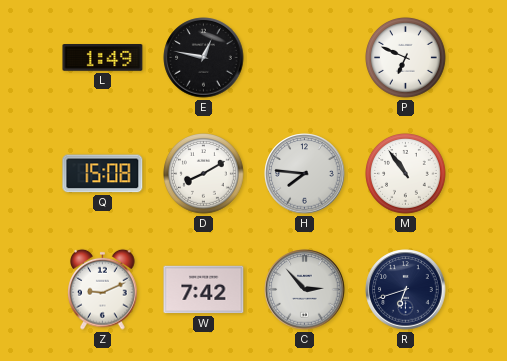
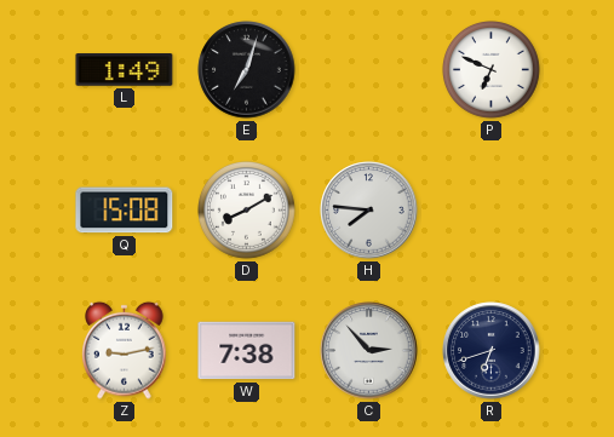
E: 12:47 -> 7:03
M: 10:54 -> none
Z: 9:11 -> 9:13
W: 7:42 -> 7:38
